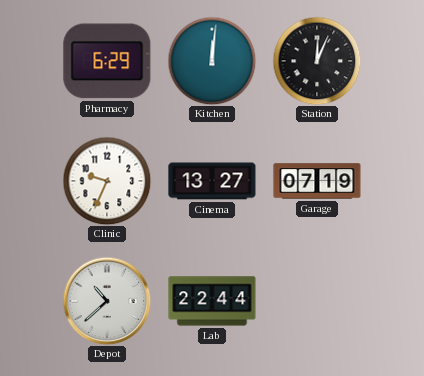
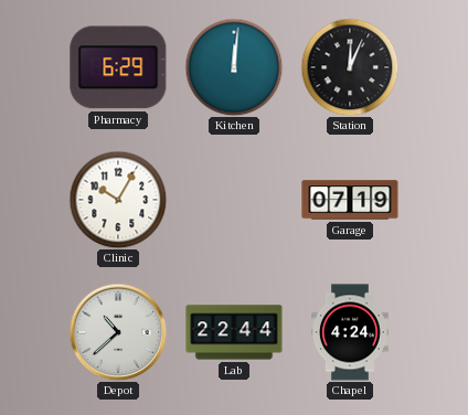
Clinic: 9:34 -> 10:05
Cinema: 13:27 -> none
Chapel: none -> 4:24
